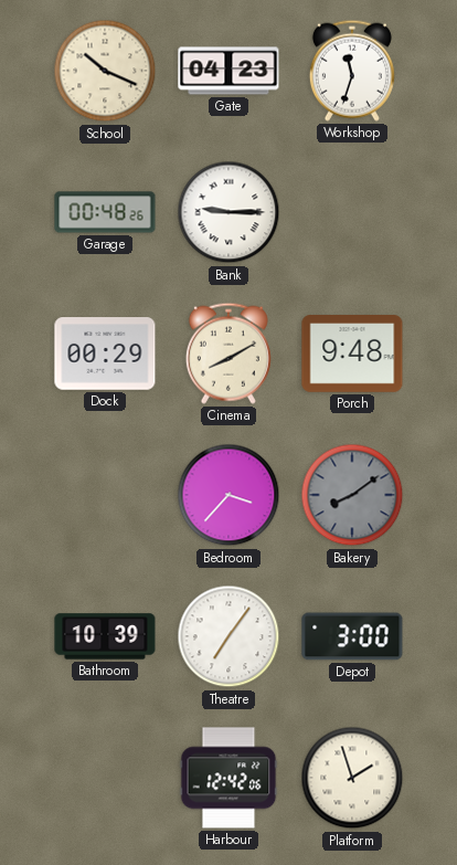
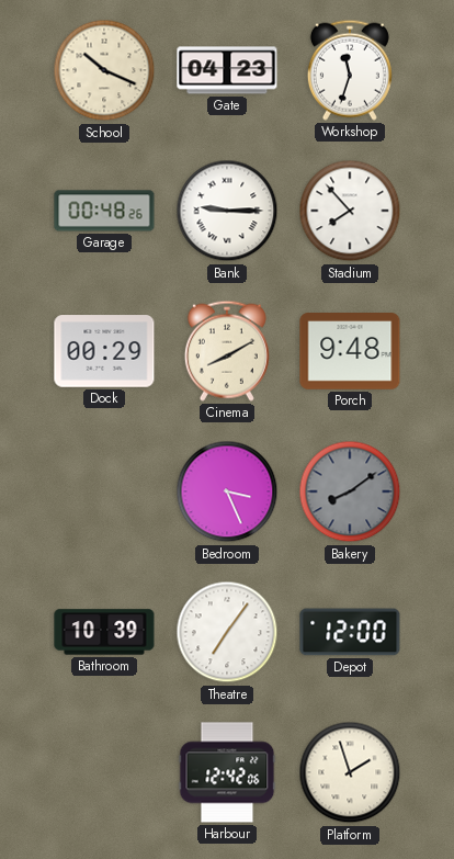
Stadium: none -> 7:53
Bedroom: 3:37 -> 3:26
Depot: 3:00 -> 12:00
